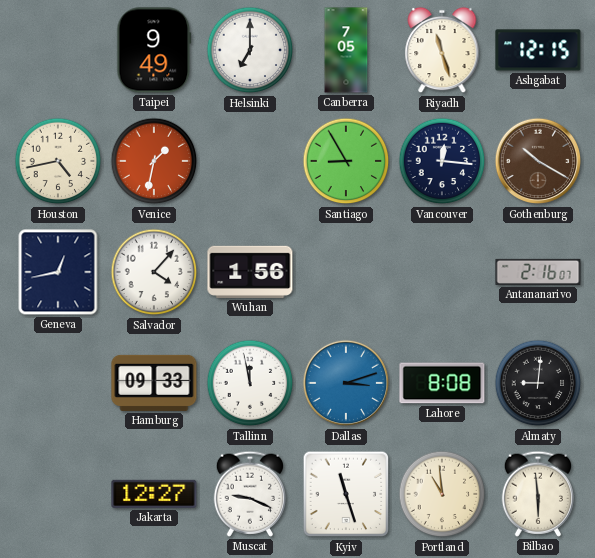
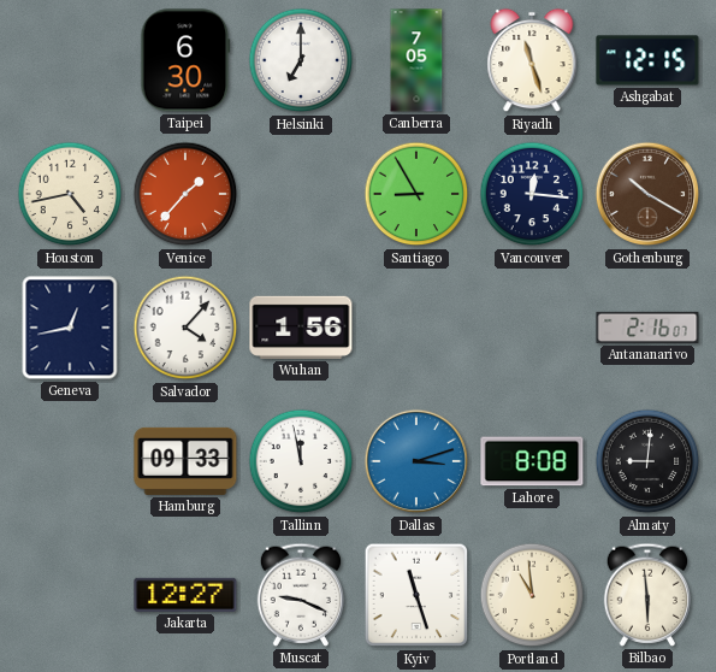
Taipei: 9:49 -> 6:30
Venice: 1:32 -> 1:37
